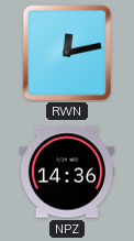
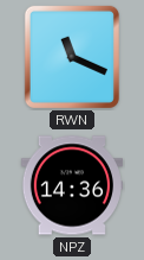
RWN: 12:13 -> 11:19
